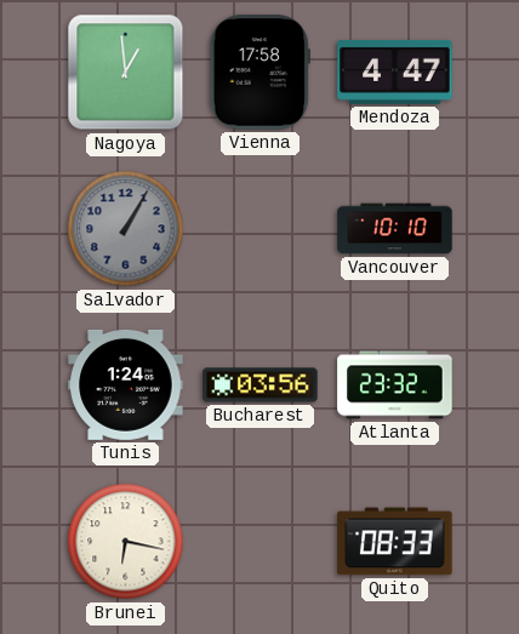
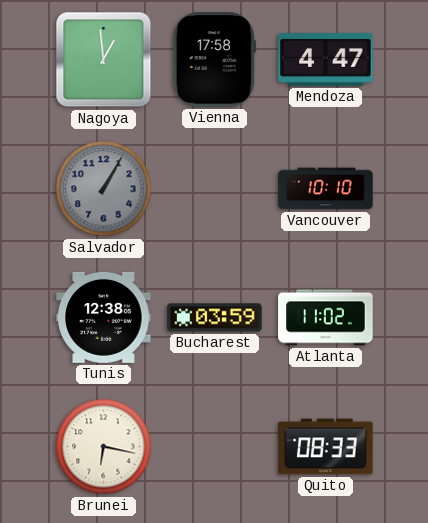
Tunis: 1:24 -> 12:38
Bucharest: 03:56 -> 03:59
Atlanta: 23:32 -> 11:02
